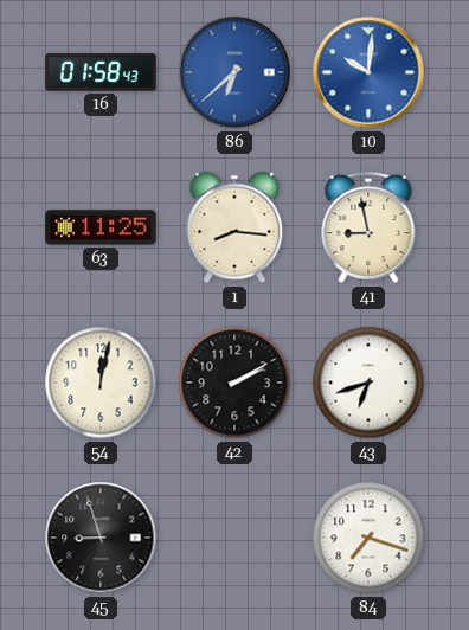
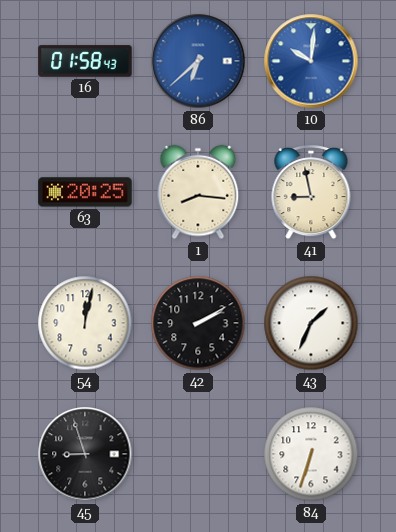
63: 11:25 -> 20:25
43: 6:42 -> 1:34
84: 7:18 -> 6:33
